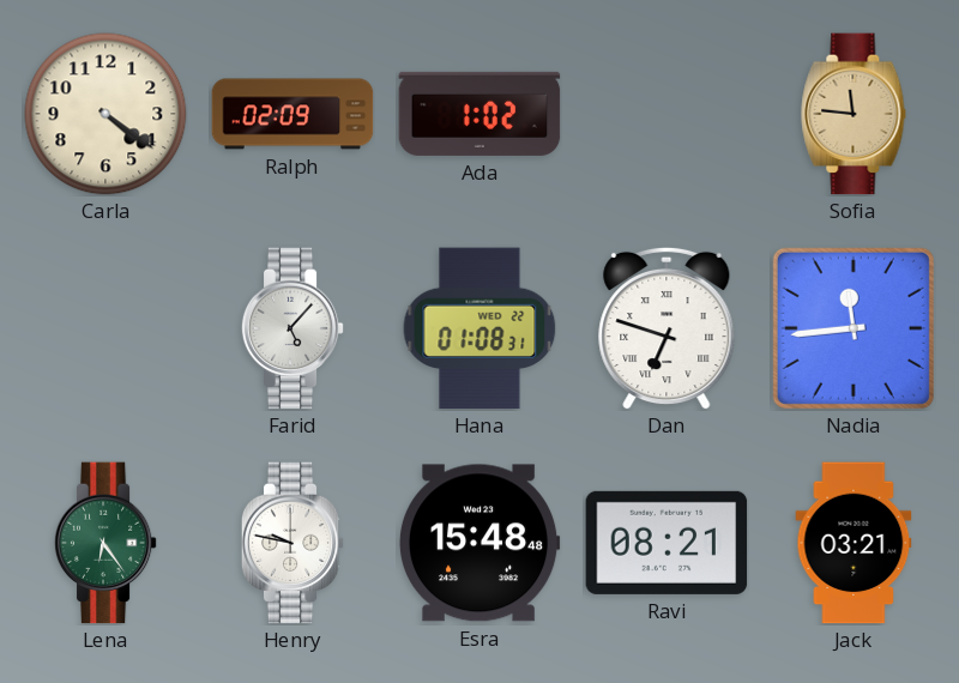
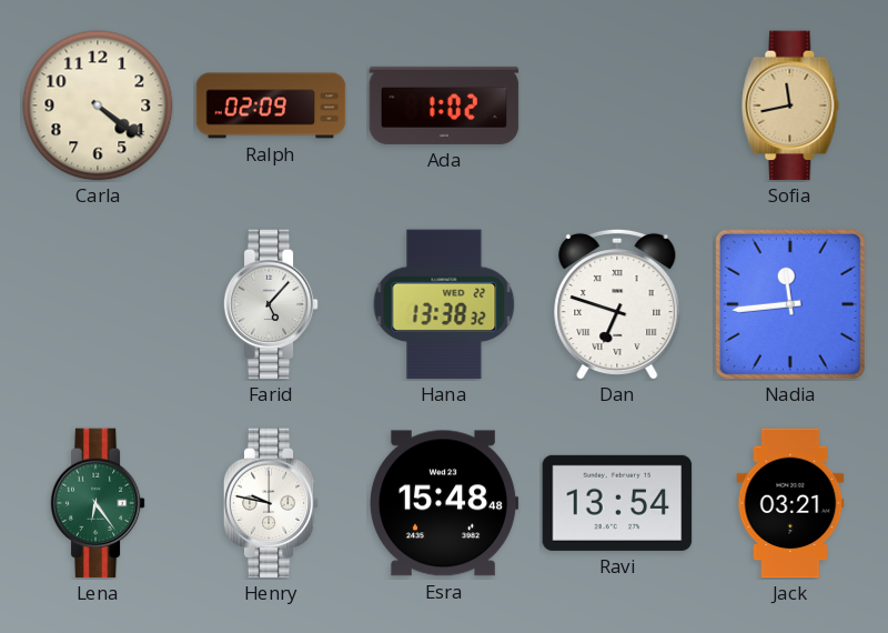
Sofia: 11:46 -> 11:43
Hana: 01:08 -> 13:38
Ravi: 08:21 -> 13:54
